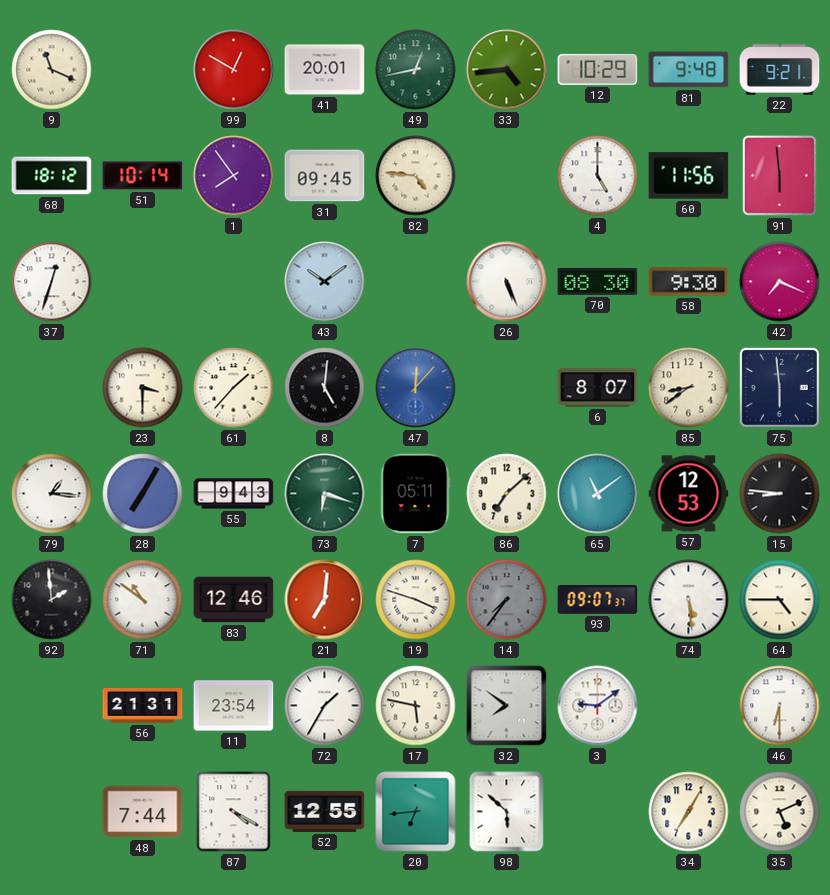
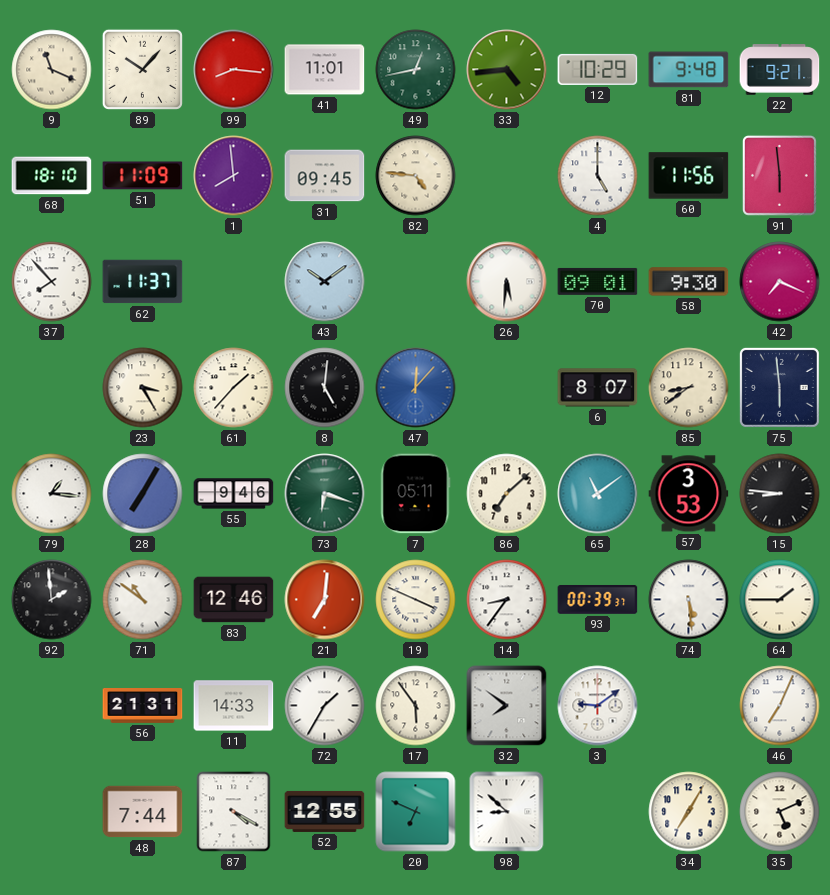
89: none -> 10:07
99: 12:50 -> 8:16
41: 20:01 -> 11:01
68: 18:12 -> 18:10
51: 10:14 -> 11:09
1: 7:54 -> 7:59
37: 12:33 -> 7:53
62: none -> 11:37
26: 5:26 -> 5:31
70: 08:30 -> 09:01
23: 3:30 -> 3:25
55: 9:43 -> 9:46
57: 12:53 -> 3:53
19: 3:48 -> 3:49
14: 7:36 -> 8:36
14 dial: grey -> white
93: 09:07 -> 00:39
64: 4:45 -> 1:45
11: 23:54 -> 14:33
17: 5:47 -> 5:54
46: 6:30 -> 7:04
20: 6:44 -> 6:49
98: 5:52 -> 8:52
